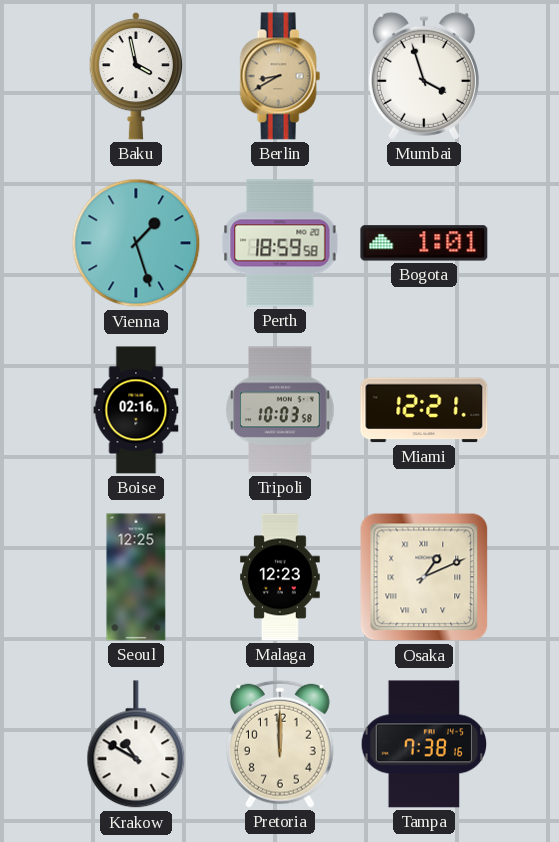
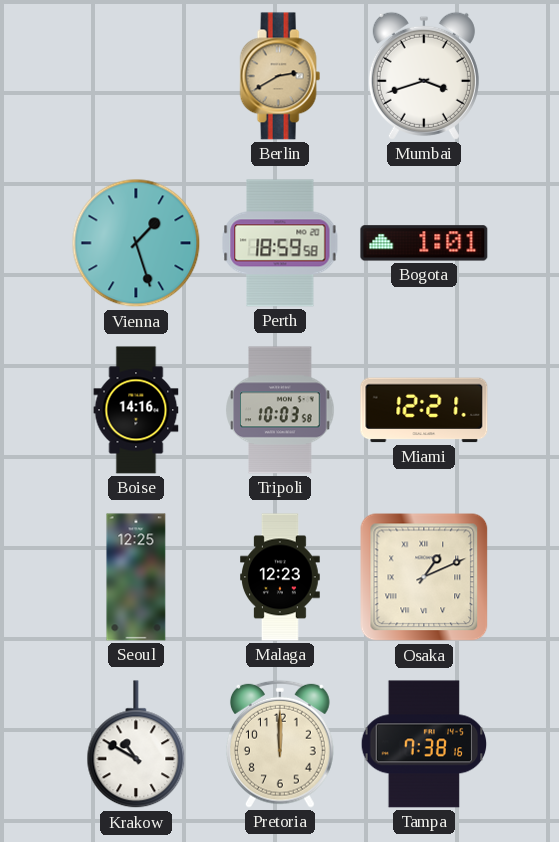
Baku: 3:58 -> none
Berlin: 8:40 -> 2:40
Mumbai: 3:57 -> 3:42
Boise: 02:16 -> 14:16
